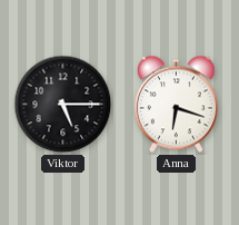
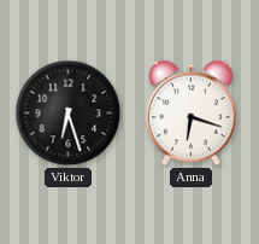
Viktor: 5:15 -> 6:27
